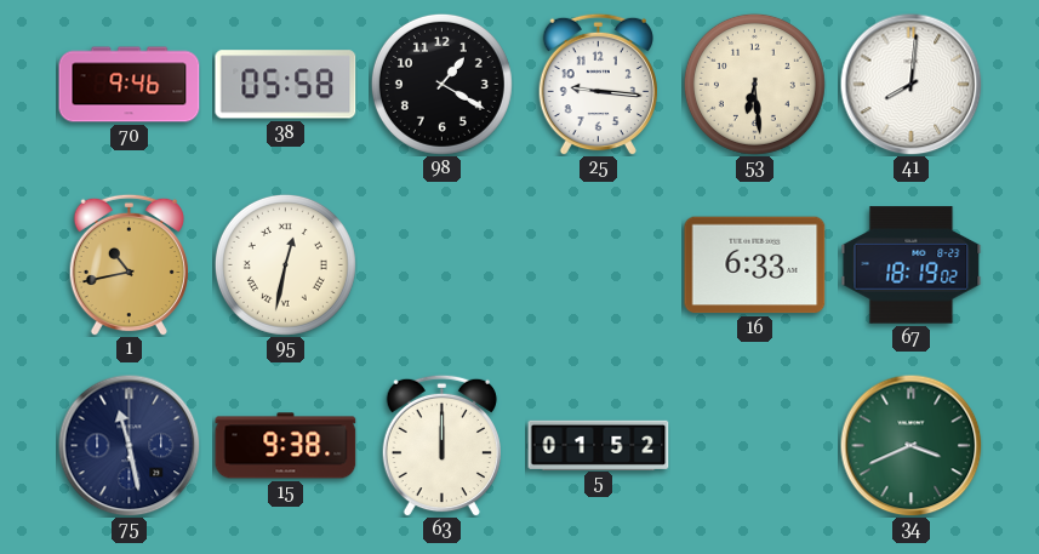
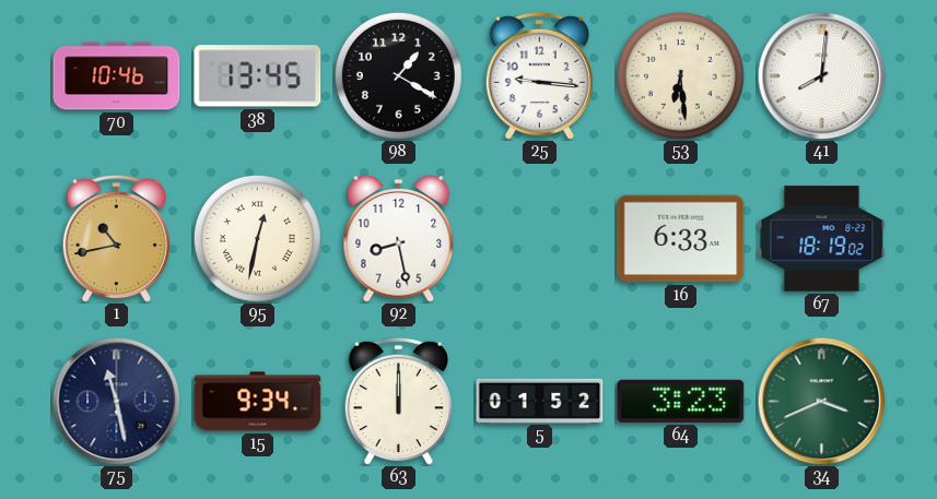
70: 9:46 -> 10:46
38: 05:58 -> 13:45
92: none -> 8:28
15: 9:38 -> 9:34
64: none -> 3:23
